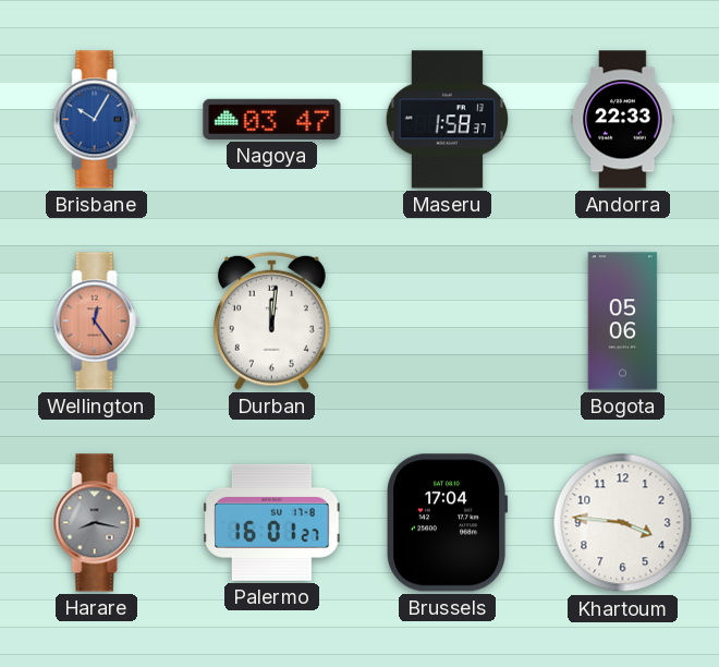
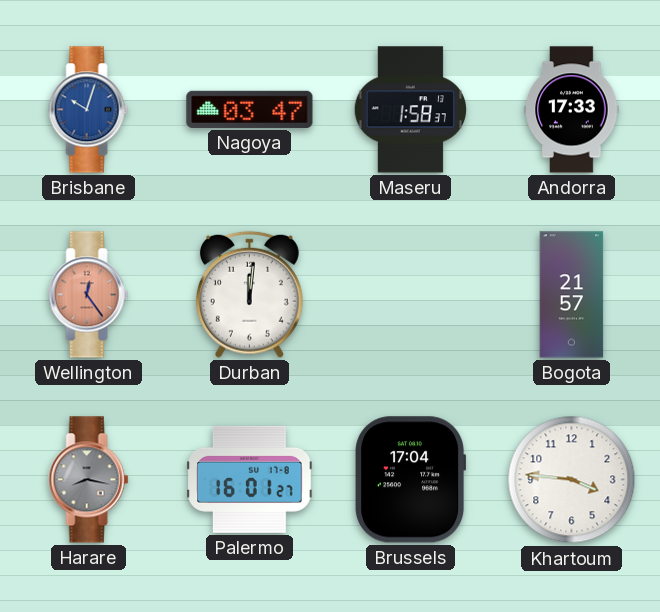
Brisbane: 10:05 -> 10:03
Andorra: 22:33 -> 17:33
Bogota: 05:06 -> 21:57
